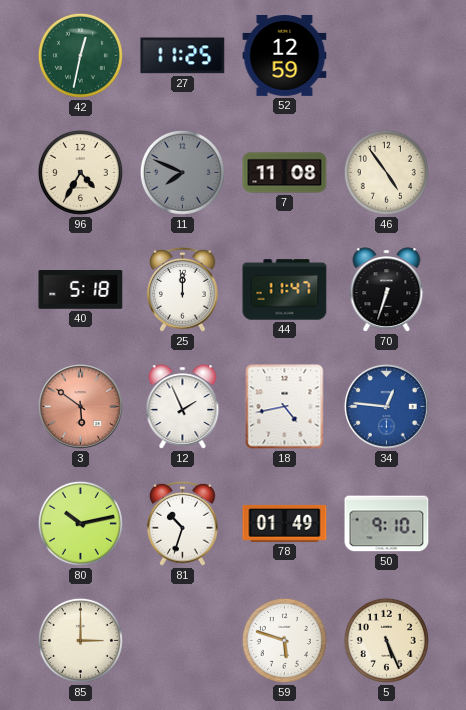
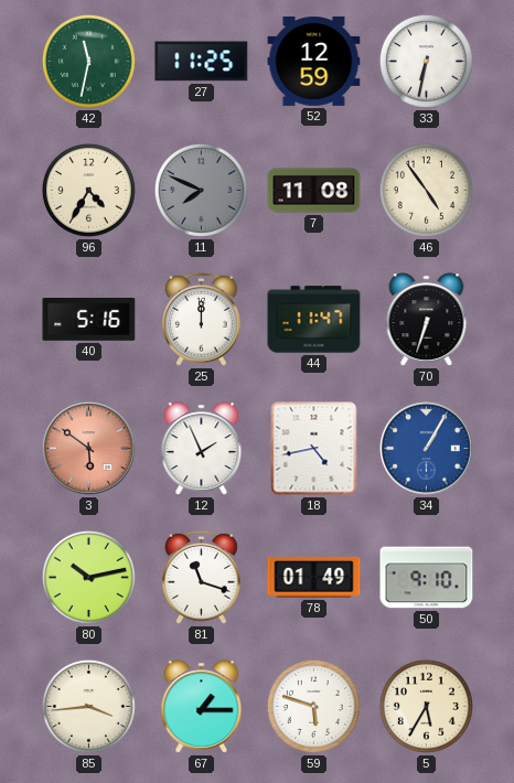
42: 12:32 -> 11:32
33: none -> 6:32
40: 5:18 -> 5:16
34: 12:46 -> 1:05
81: 10:33 -> 11:18
85: 3:00 -> 3:44
67: none -> 1:15
5: 5:26 -> 5:35
